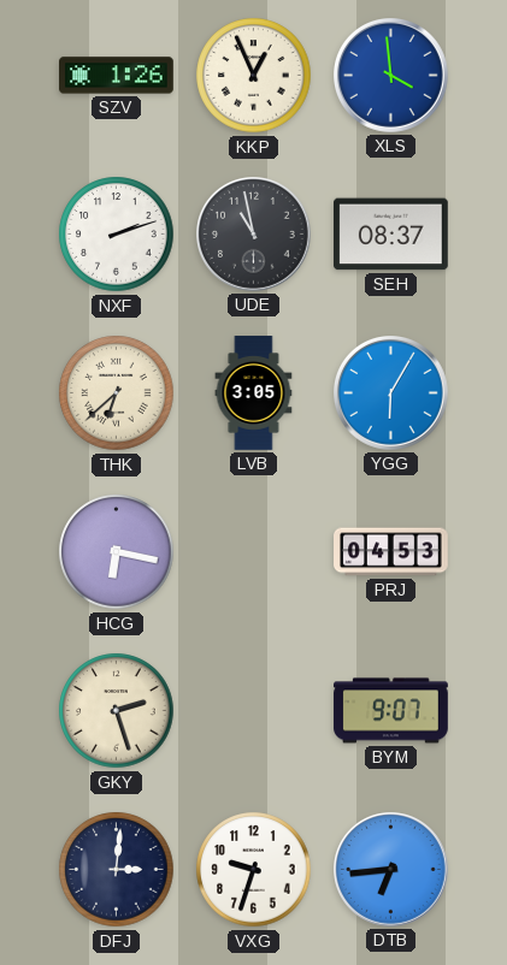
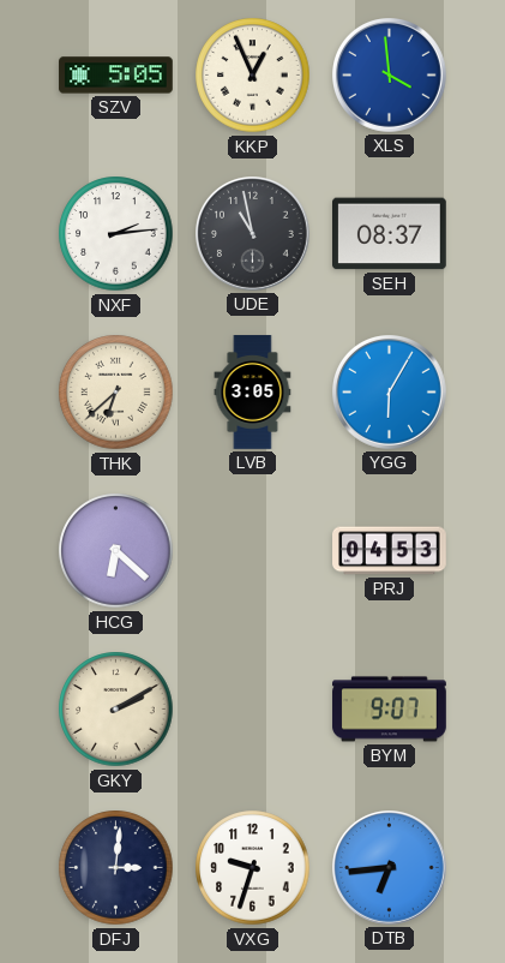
SZV: 1:26 -> 5:05
NXF: 2:12 -> 2:14
HCG: 6:17 -> 6:22
GKY: 2:27 -> 2:10
